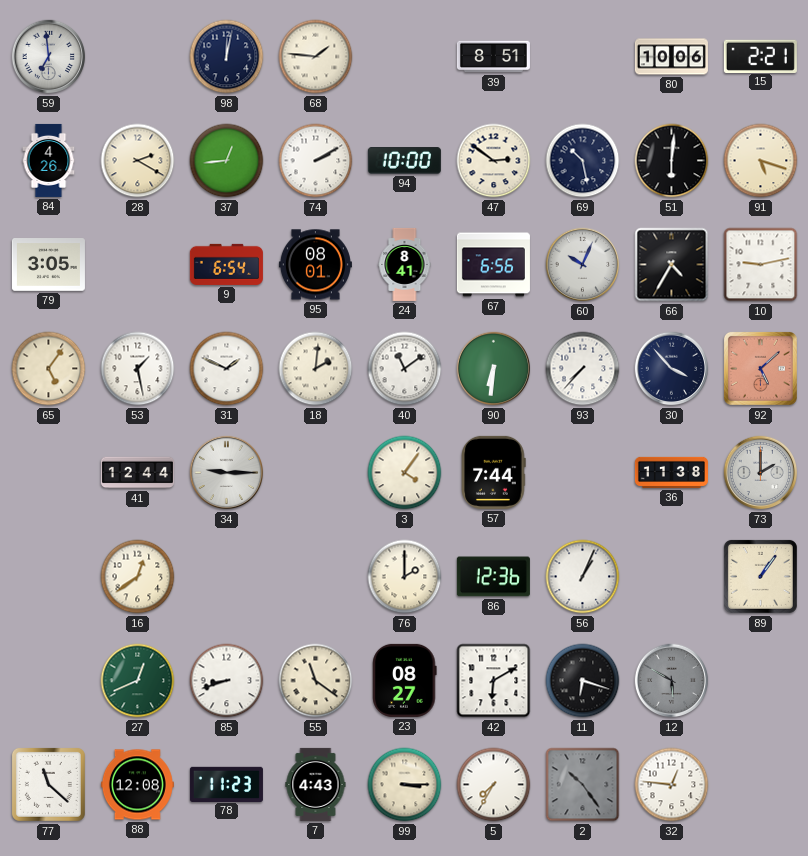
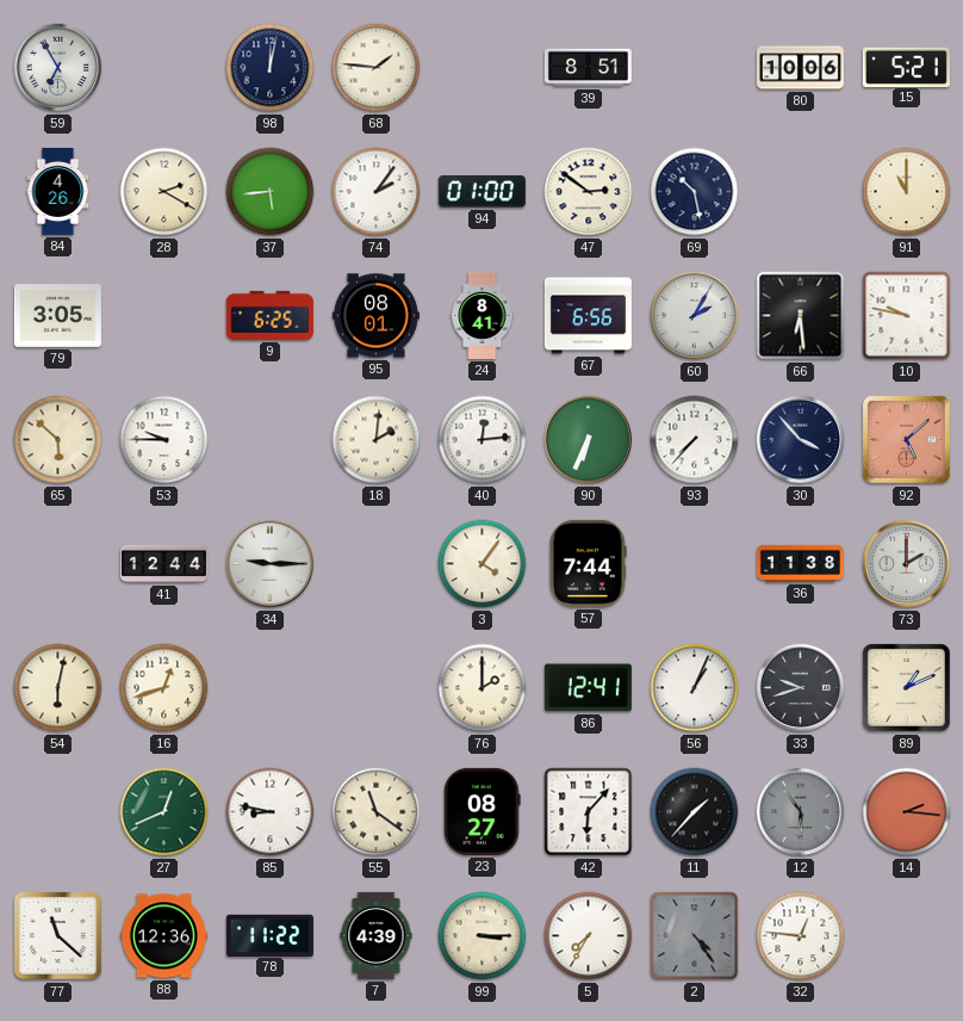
59: 6:59 -> 6:55
15: 2:21 -> 5:21
37: 12:44 -> 5:44
74: 2:10 -> 2:06
94: 10:00 -> 01:00
51: 6:01 -> none
91: 5:18 -> 11:00
9: 6:54 -> 6:25
60: 10:04 -> 2:05
66: 4:35 -> 6:29
10: 9:13 -> 9:47
65: 5:06 -> 5:52
53: 1:28 -> 9:45
31: 1:49 -> none
40: 11:09 -> 12:14
90: 6:31 -> 6:34
54: none -> 6:02
16: 12:39 -> 12:42
86: 12:36 -> 12:41
33: none -> 9:42
89: 1:06 -> 1:11
85: 8:42 -> 8:47
42: 6:10 -> 6:07
11: 6:18 -> 1:37
12: 5:50 -> 5:54
14: none -> 2:16
88: 12:08 -> 12:36
78: 11:23 -> 11:22
7: 4:43 -> 4:39
2: 10:24 -> 4:24
